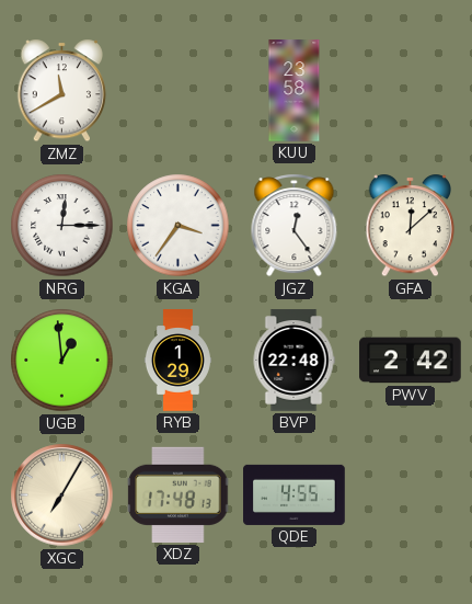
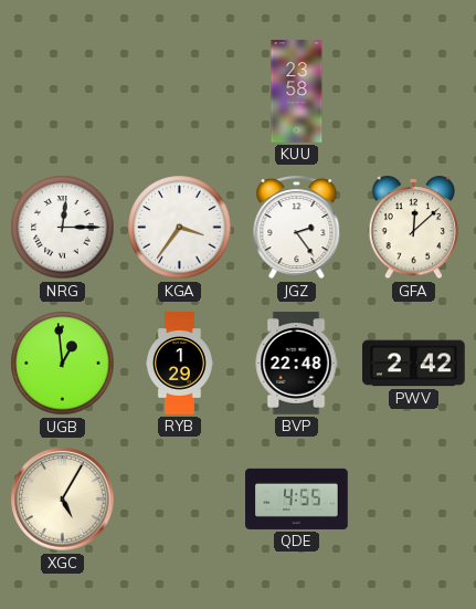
ZMZ: 11:40 -> none
JGZ: 12:24 -> 2:24
XGC: 7:05 -> 5:05
XDZ: 17:48 -> none
